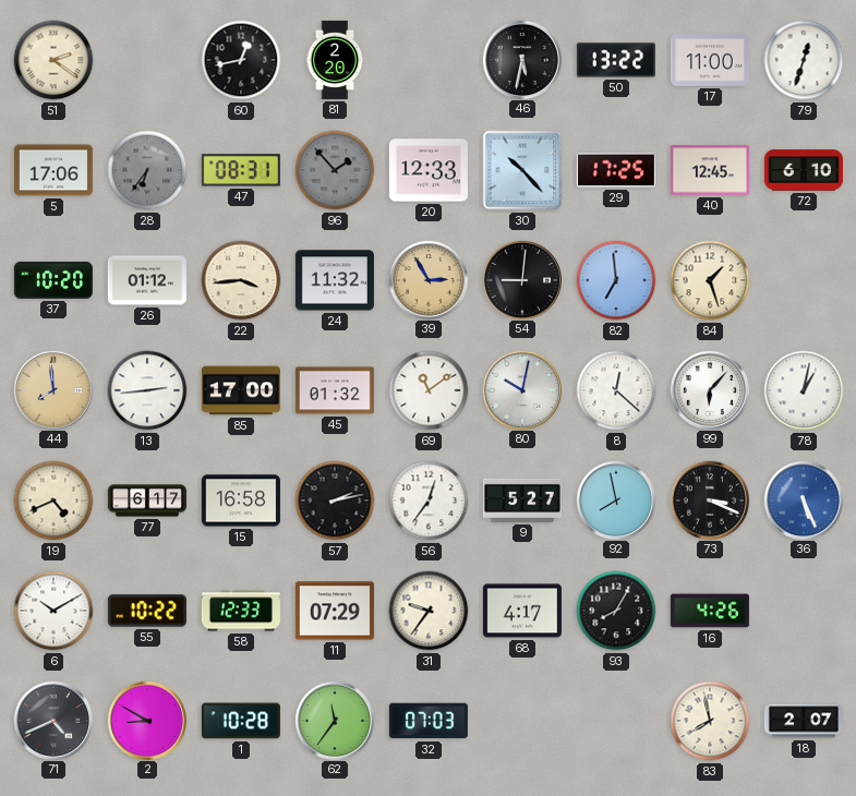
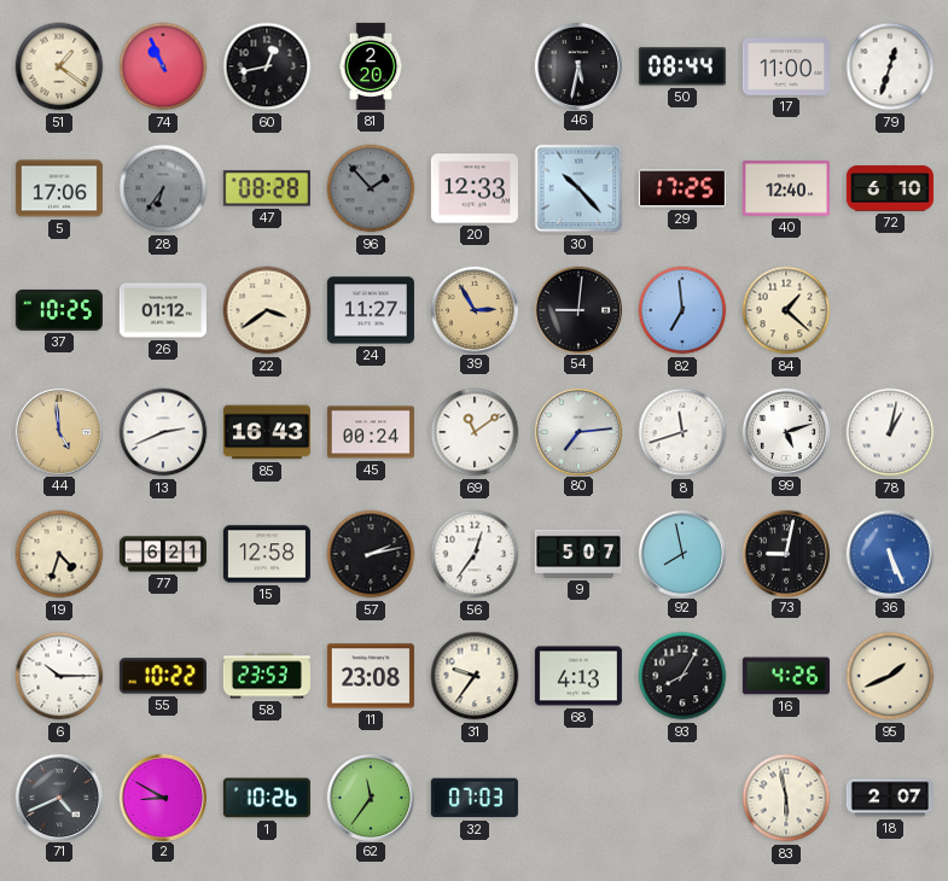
51: 2:21 -> 1:21
74: none -> 10:56
50: 13:22 -> 08:44
47: 08:31 -> 08:28
40: 12:45 -> 12:40
37: 10:20 -> 10:25
22: 3:44 -> 3:39
24: 11:32 -> 11:27
84: 1:27 -> 1:22
44: 7:59 -> 4:59
13: 2:44 -> 2:41
85: 17:00 -> 16:43
45: 01:32 -> 00:24
80: 10:02 -> 7:14
8: 12:22 -> 11:42
99: 6:07 -> 5:12
19: 4:41 -> 4:33
77: 6:17 -> 6:21
15: 16:58 -> 12:58
9: 5:27 -> 5:07
73: 3:19 -> 9:02
6: 10:10 -> 10:15
58: 12:33 -> 23:53
11: 07:29 -> 23:08
68: 4:17 -> 4:13
95: none -> 1:41
1: 10:28 -> 10:26
83: 7:58 -> 5:58
